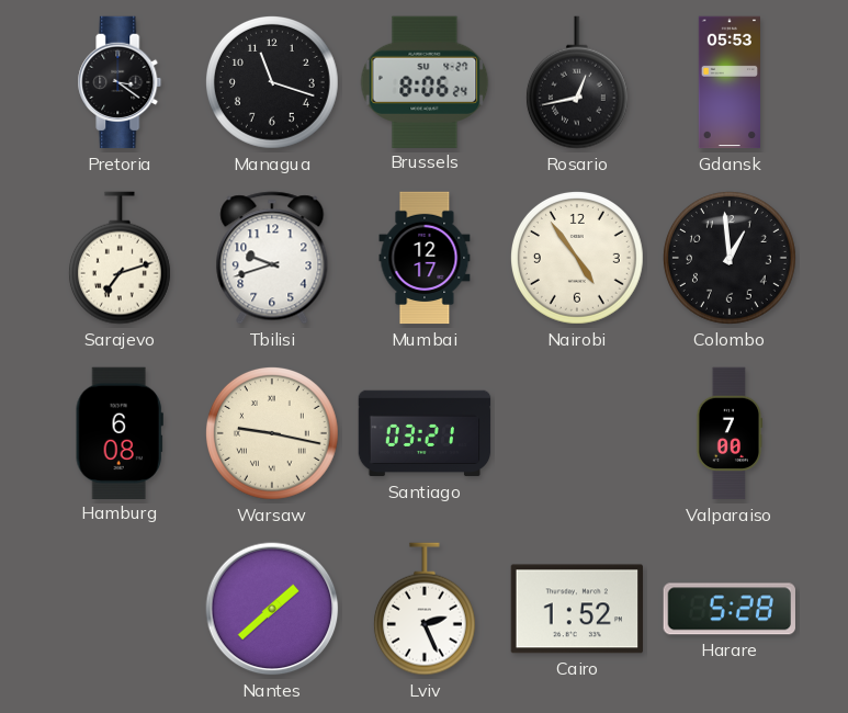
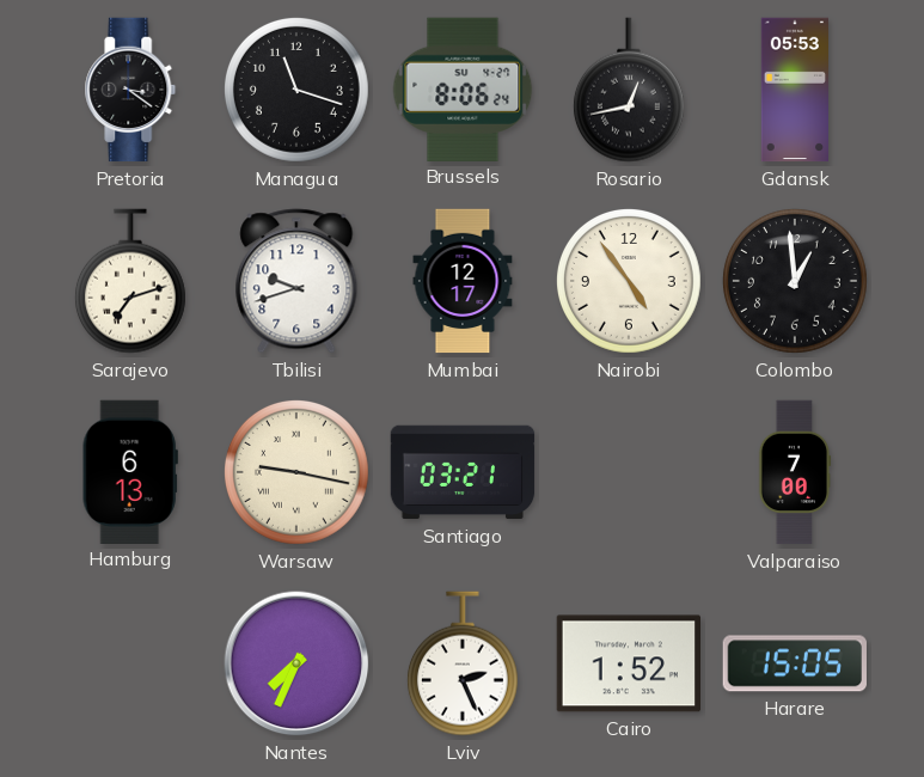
Hamburg: 6:08 -> 6:13
Nantes: 1:38 -> 7:34
Harare: 5:28 -> 15:05
